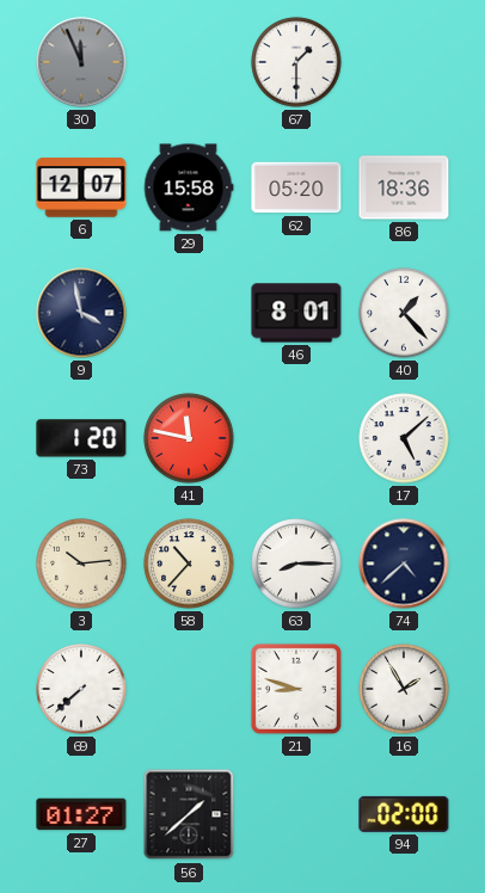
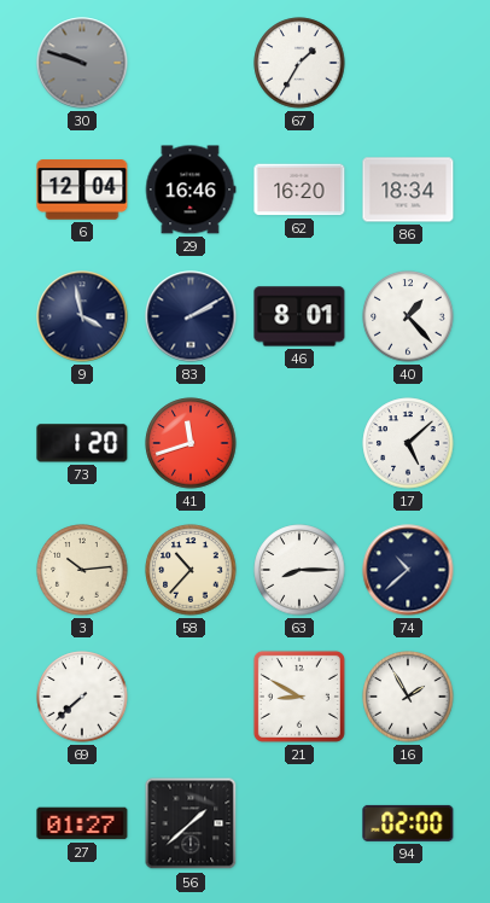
30: 11:56 -> 9:48
67: 1:30 -> 1:35
6: 12:07 -> 12:04
29: 15:58 -> 16:46
62: 05:20 -> 16:20
86: 18:36 -> 18:34
83: none -> 2:10
41: 11:47 -> 11:42
74: 4:38 -> 10:38
21: 8:48 -> 8:50
